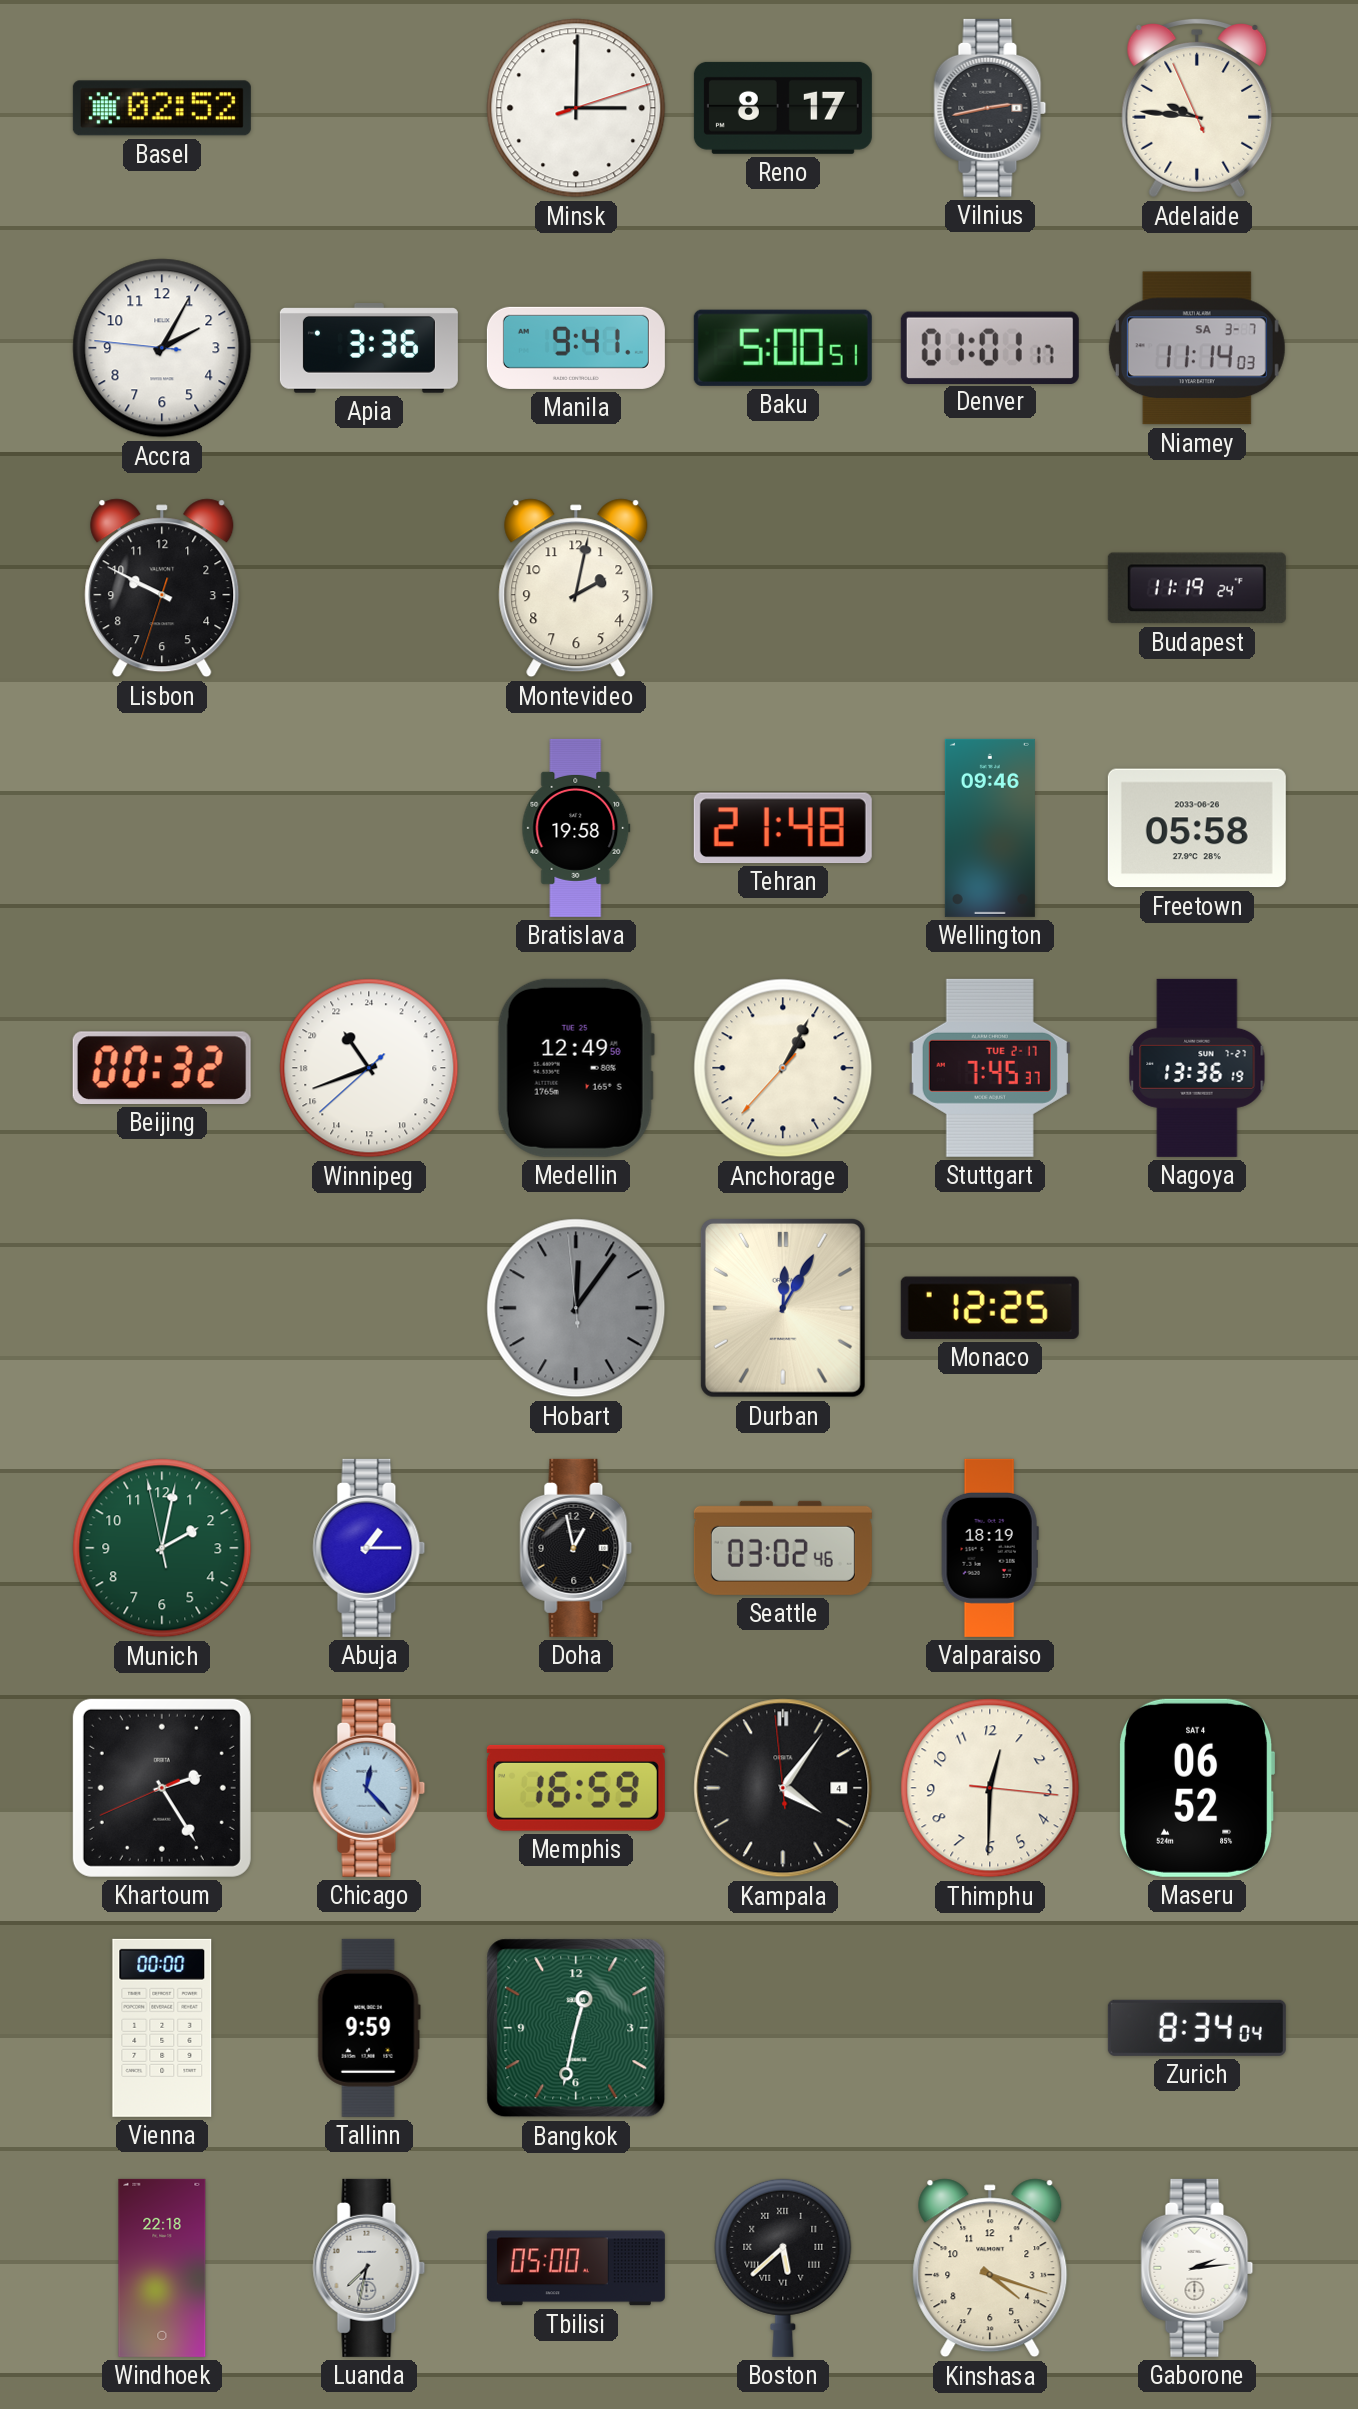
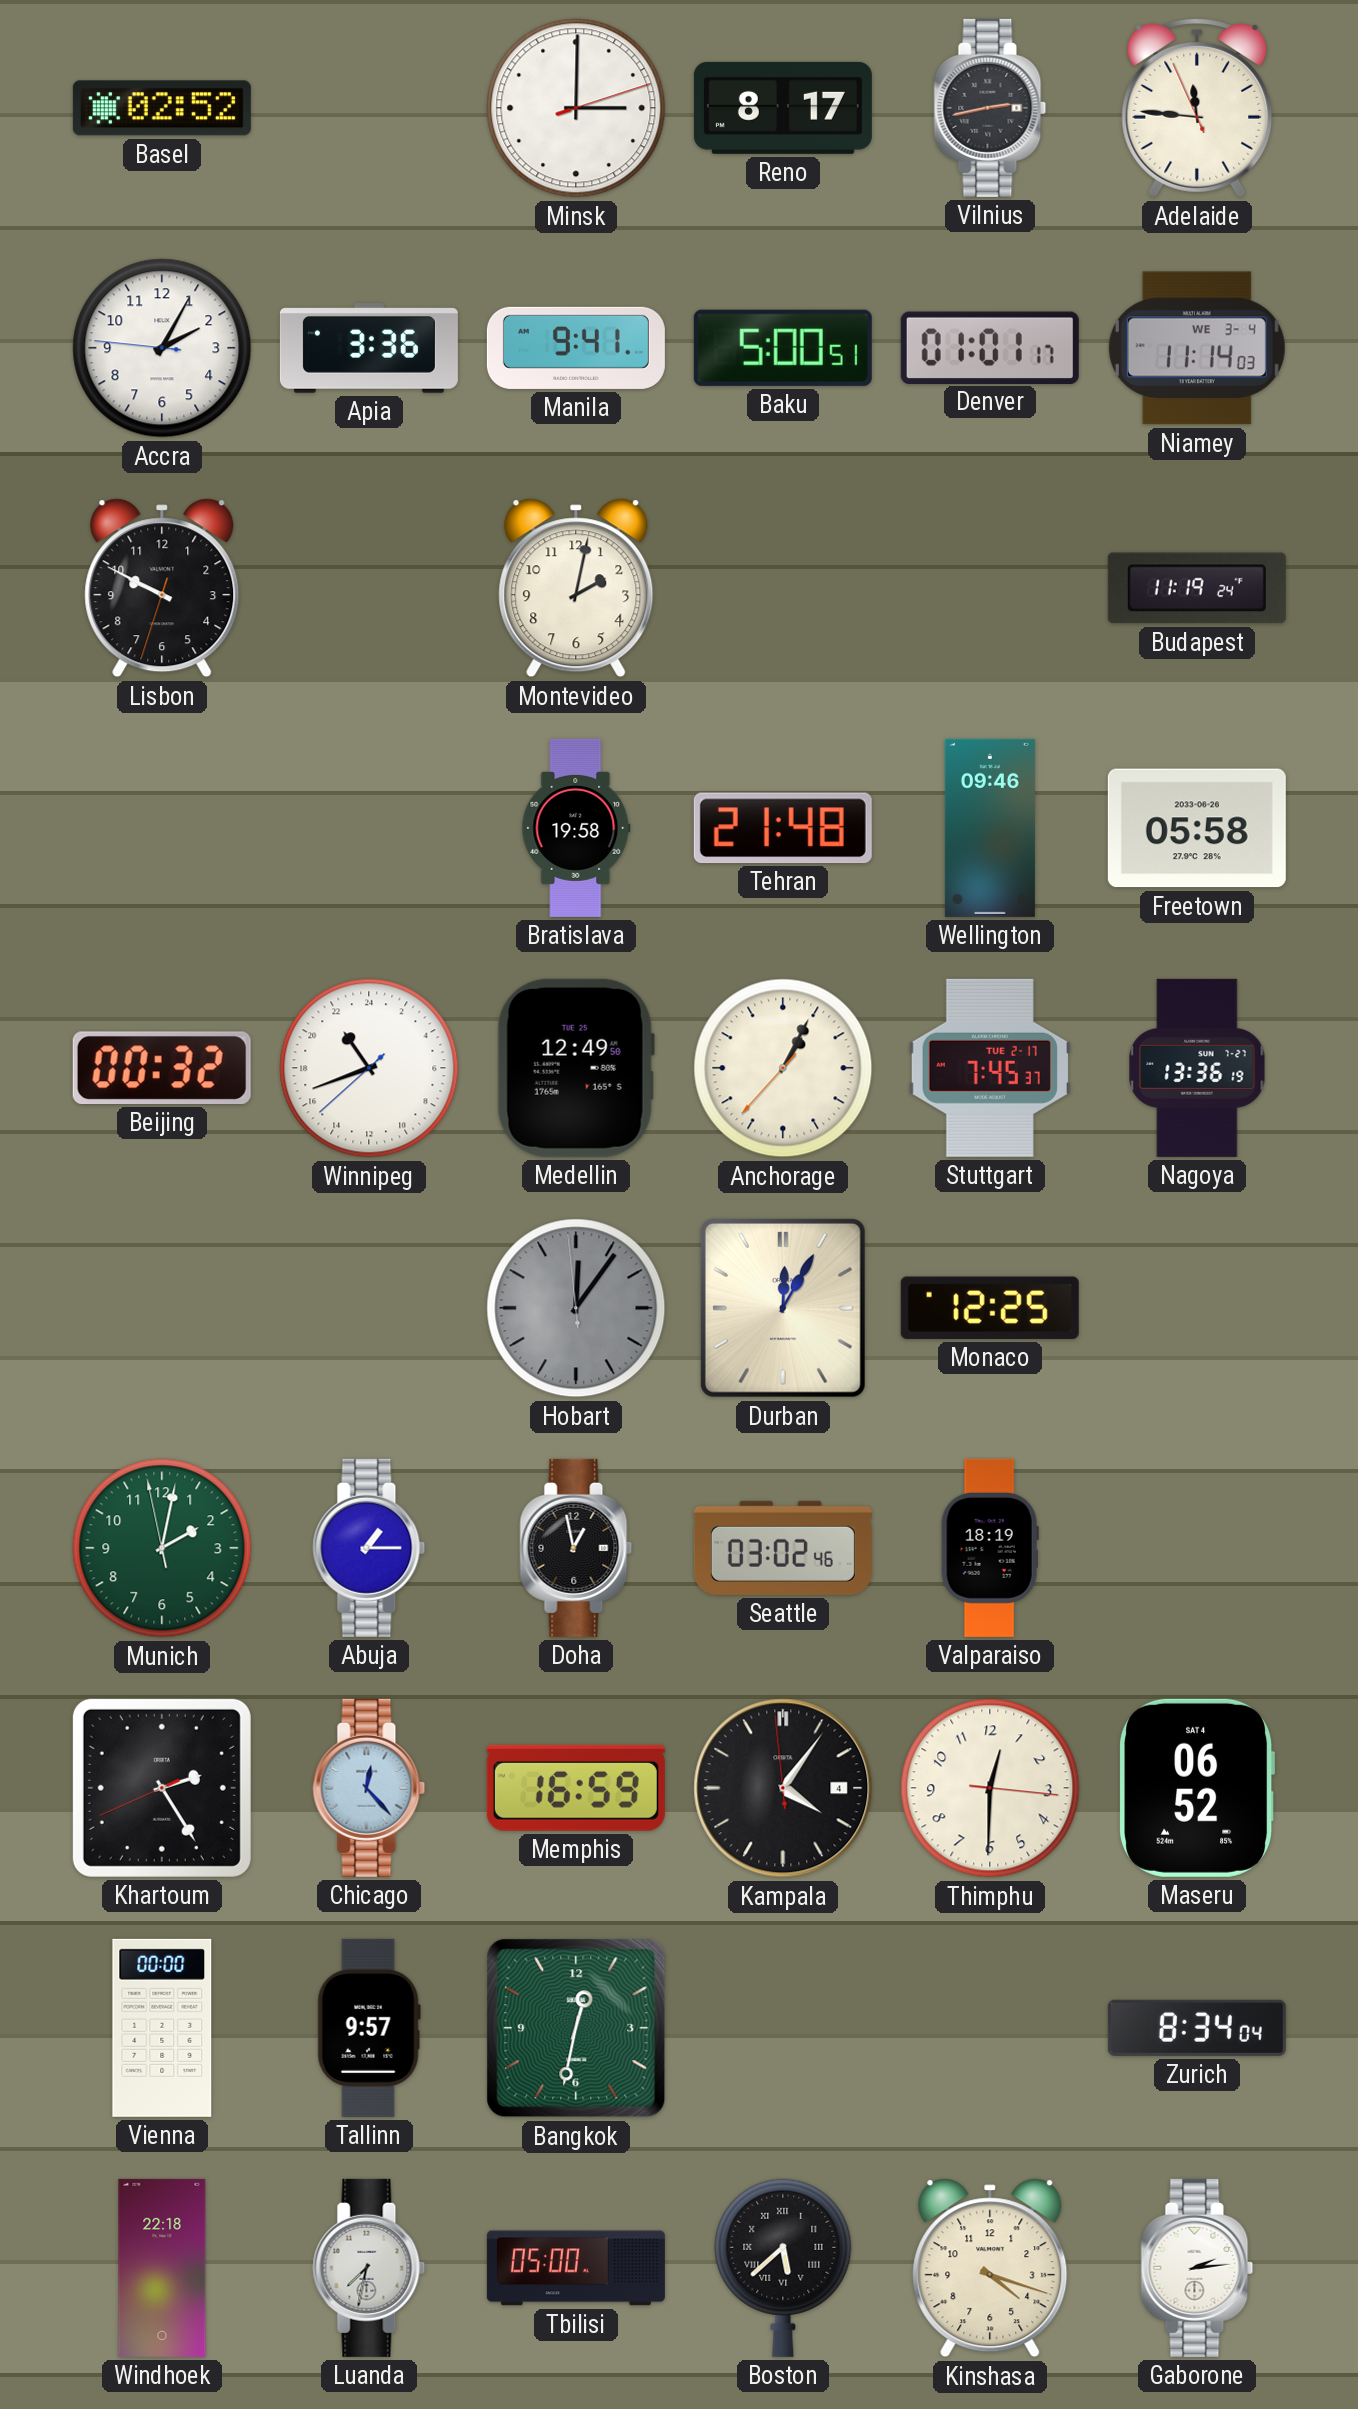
Adelaide: 9:45 -> 11:45
Niamey date: SA 3-7 -> WE 3-4
Tallinn: 9:59 -> 9:57
